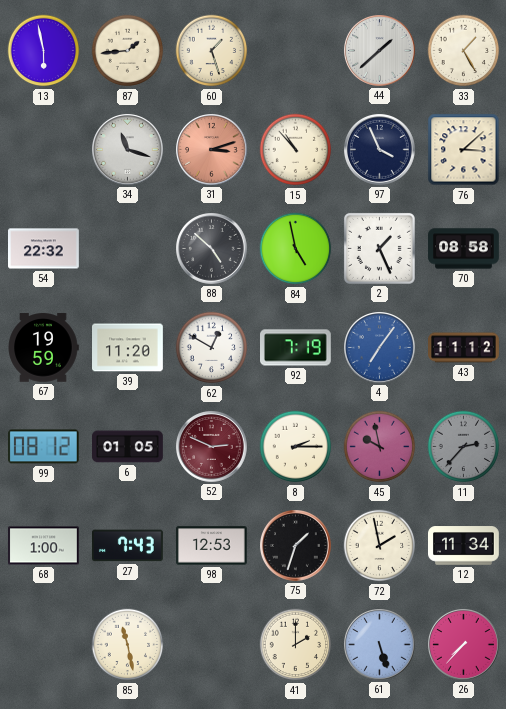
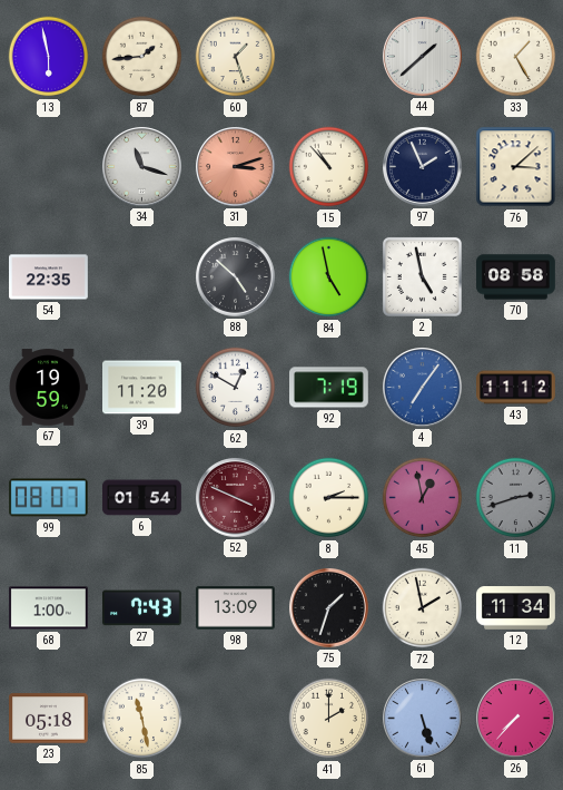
97: 3:56 -> 1:56
54: 22:32 -> 22:35
2: 1:26 -> 4:58
99: 08:12 -> 08:07
6: 01:05 -> 01:54
52: 2:49 -> 3:49
45: 9:58 -> 12:58
11: 2:37 -> 2:42
98: 12:53 -> 13:09
23: none -> 05:18
